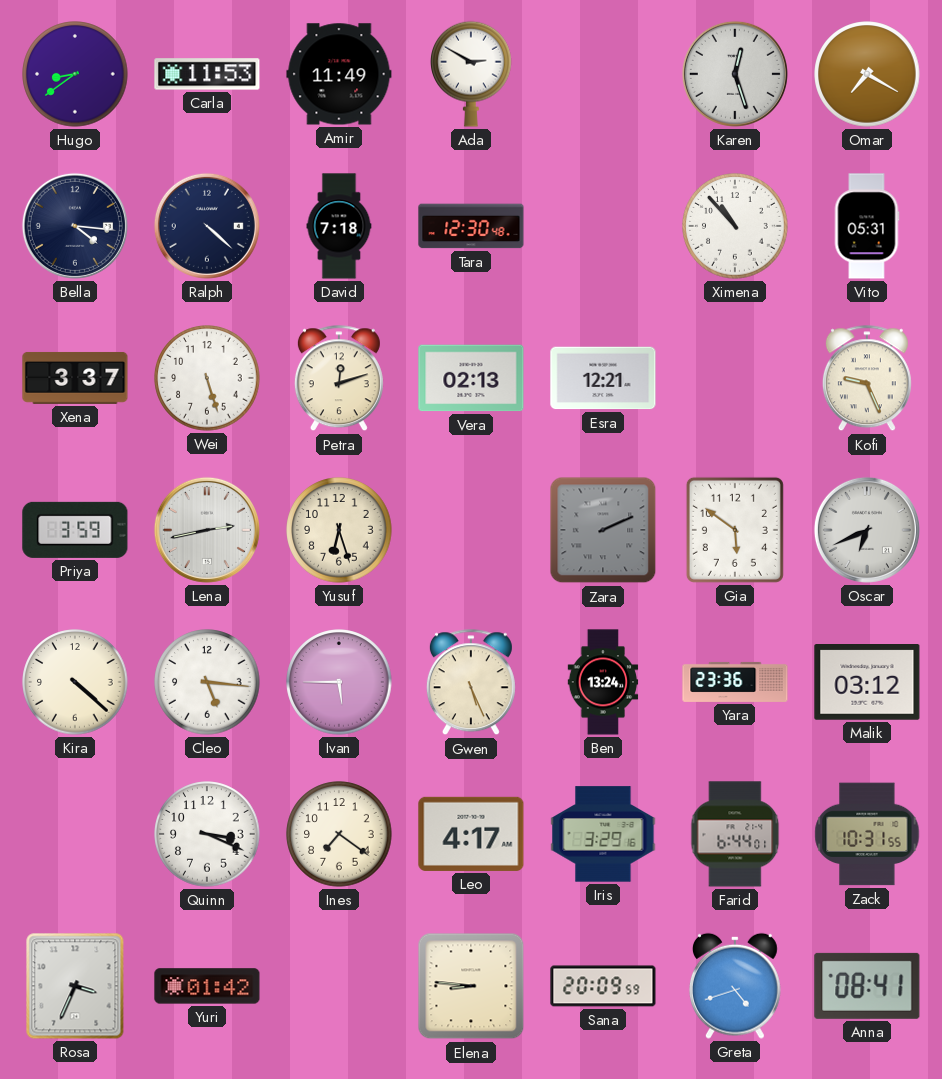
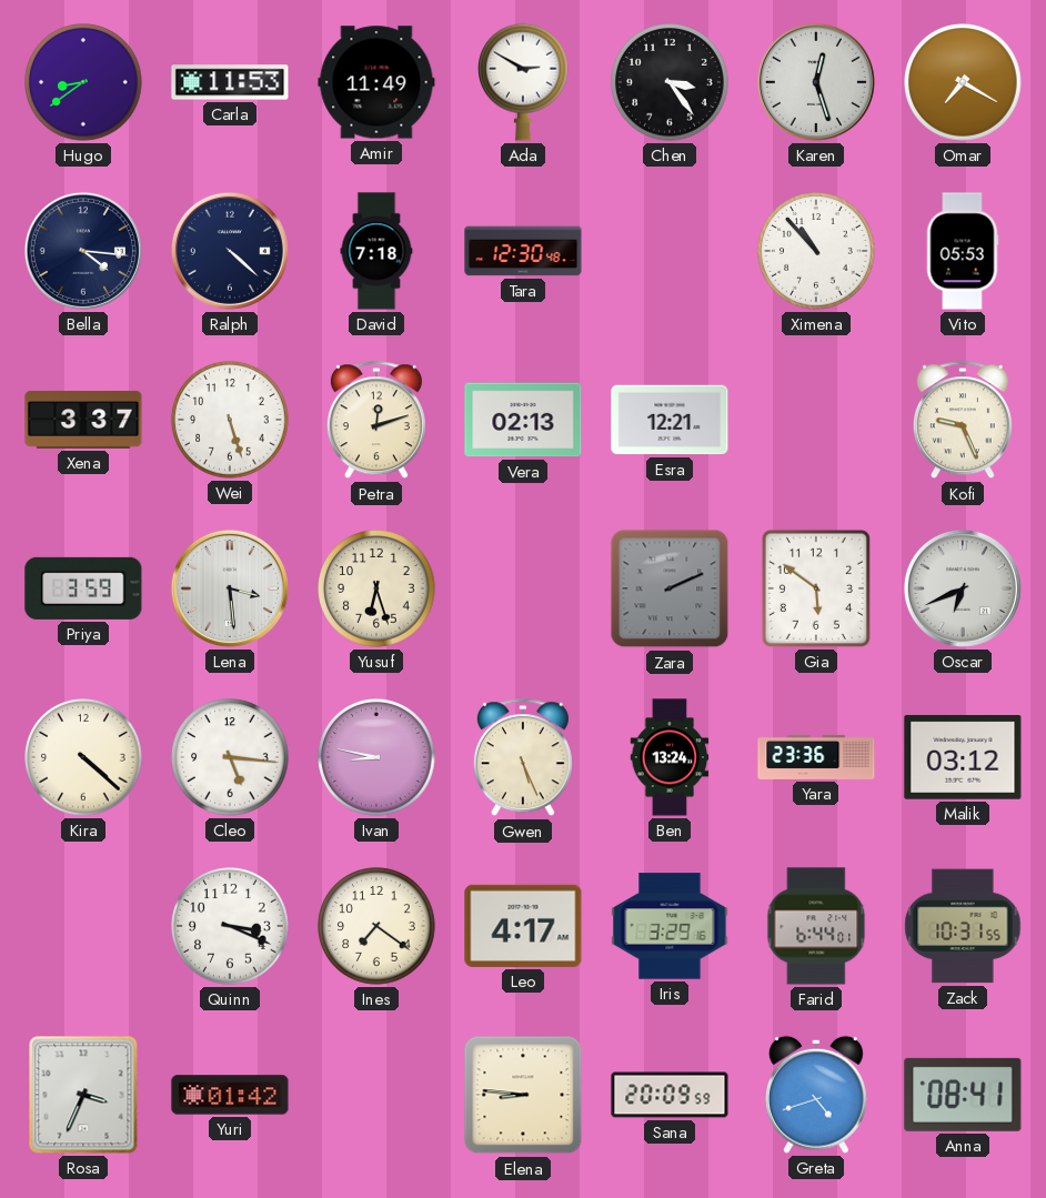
Chen: none -> 3:24
Vito: 05:31 -> 05:53
Lena: 2:43 -> 3:29
Ivan: 5:45 -> 8:47
